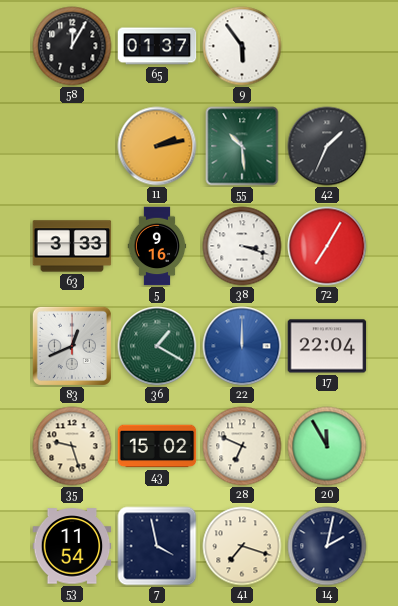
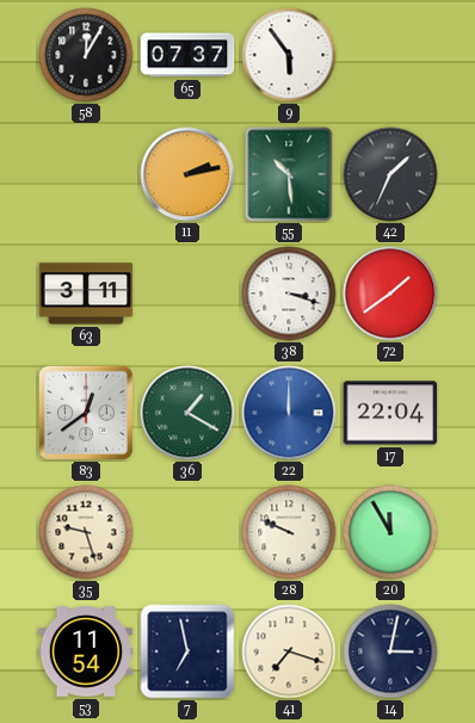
65: 01:37 -> 07:37
63: 3:33 -> 3:11
5: 9:16 -> none
72: 7:05 -> 1:39
83: 12:41 -> 12:39
43: 15:02 -> none
28: 6:49 -> 9:49
7: 3:58 -> 6:58
14: 2:02 -> 3:02
